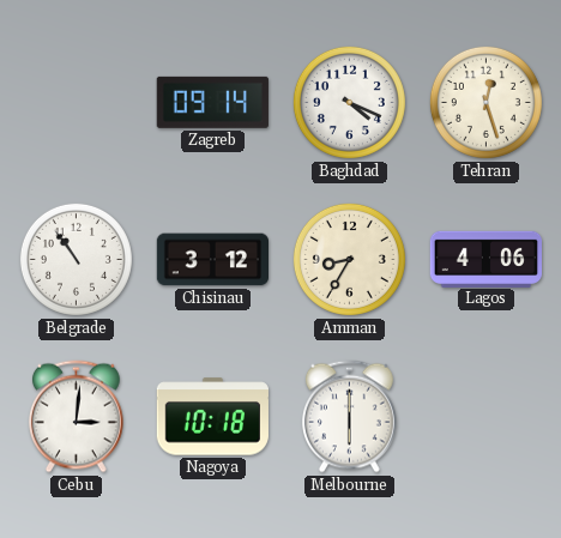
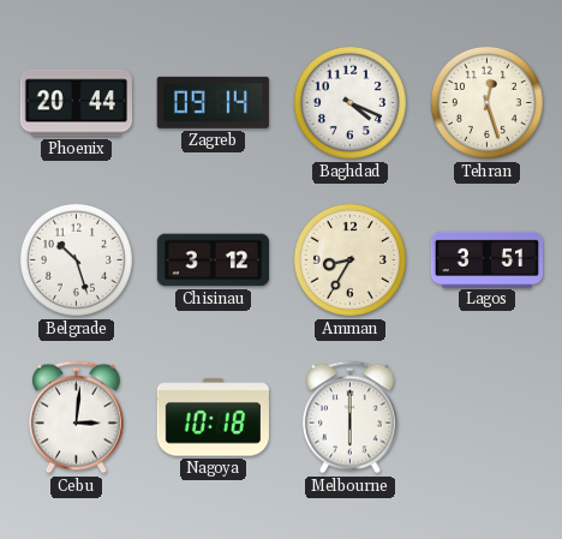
Phoenix: none -> 20:44
Belgrade: 10:54 -> 10:27
Lagos: 4:06 -> 3:51
